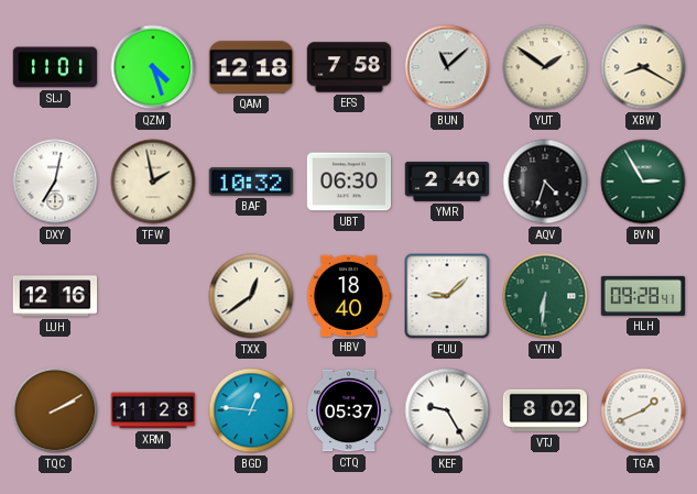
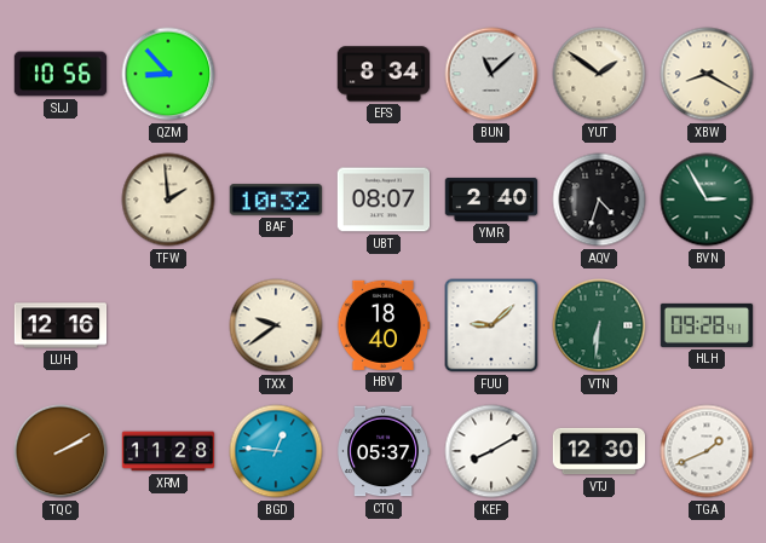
SLJ: 11:01 -> 10:56
QZM: 4:27 -> 8:53
QAM: 12:18 -> none
EFS: 7:58 -> 8:34
DXY: 7:02 -> none
TFW: 1:58 -> 1:59
UBT: 06:30 -> 08:07
TXX: 12:39 -> 9:39
KEF: 9:25 -> 8:10
VTJ: 8:02 -> 12:30
